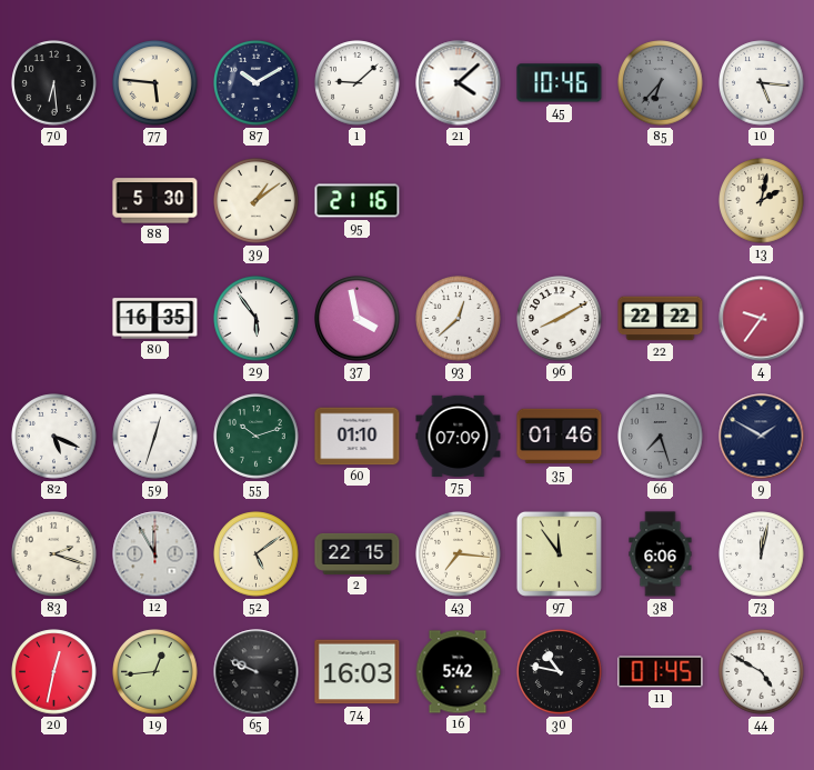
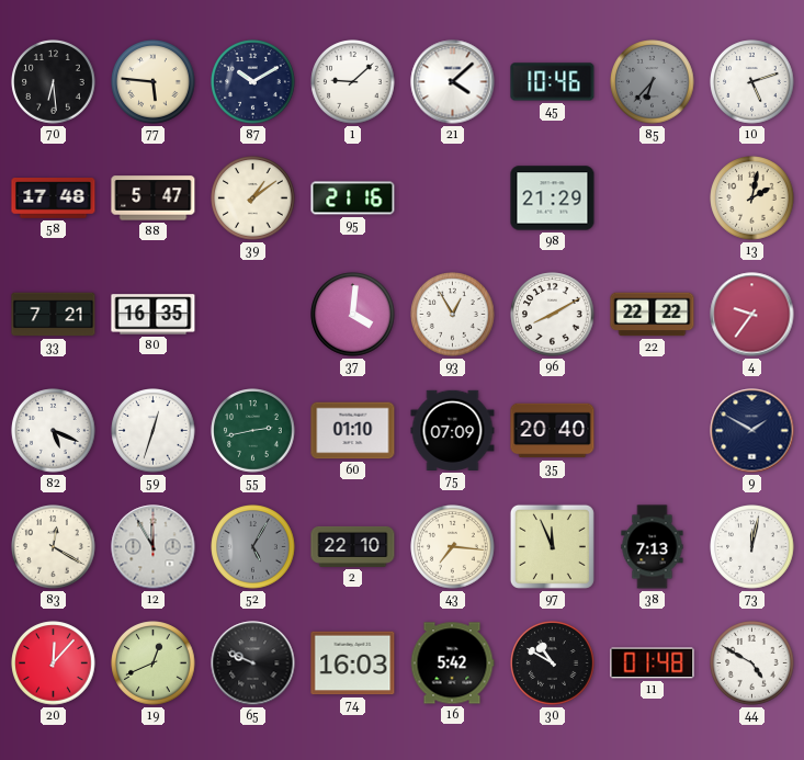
10: 5:16 -> 5:12
58: none -> 17:48
88: 5:30 -> 5:47
98: none -> 21:29
33: none -> 7:21
29: 5:54 -> none
37: 3:58 -> 4:01
93: 12:38 -> 12:55
55: 10:12 -> 2:43
35: 01:46 -> 20:40
66: 7:27 -> none
83: 2:18 -> 12:20
52: 5:09 -> 5:05
52 dial: cream -> grey
2: 22:15 -> 22:10
97: 11:54 -> 11:56
38: 6:06 -> 7:13
20: 12:32 -> 12:07
19: 12:44 -> 12:41
30: 10:47 -> 10:50
11: 01:45 -> 01:48
